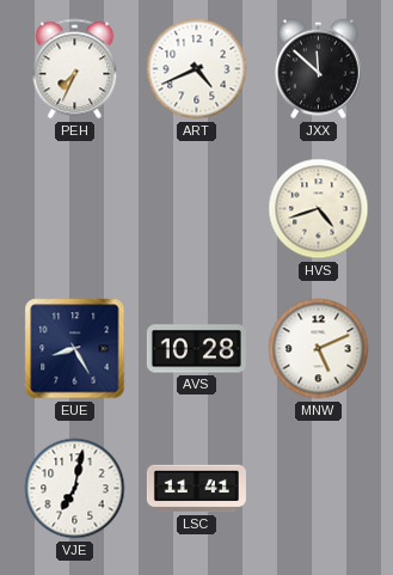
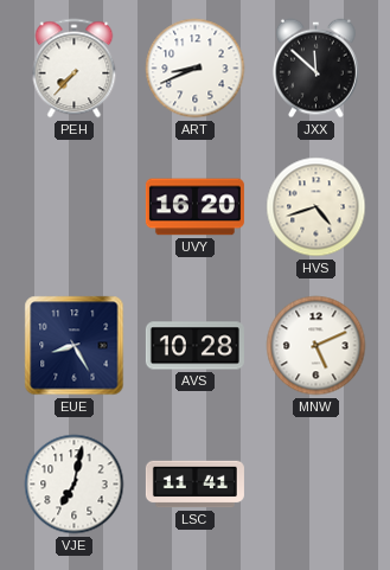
PEH: 7:34 -> 7:37
ART: 4:41 -> 8:41
UVY: none -> 16:20
